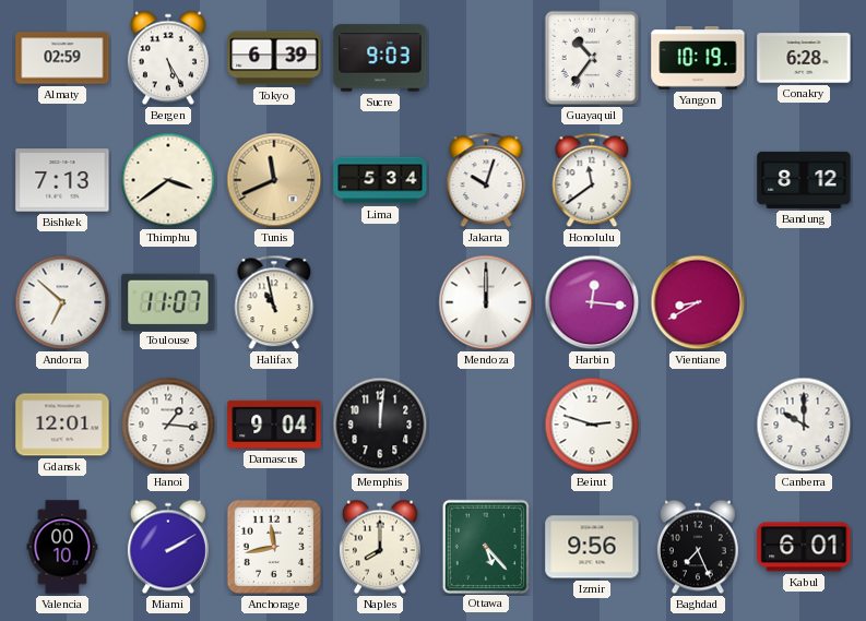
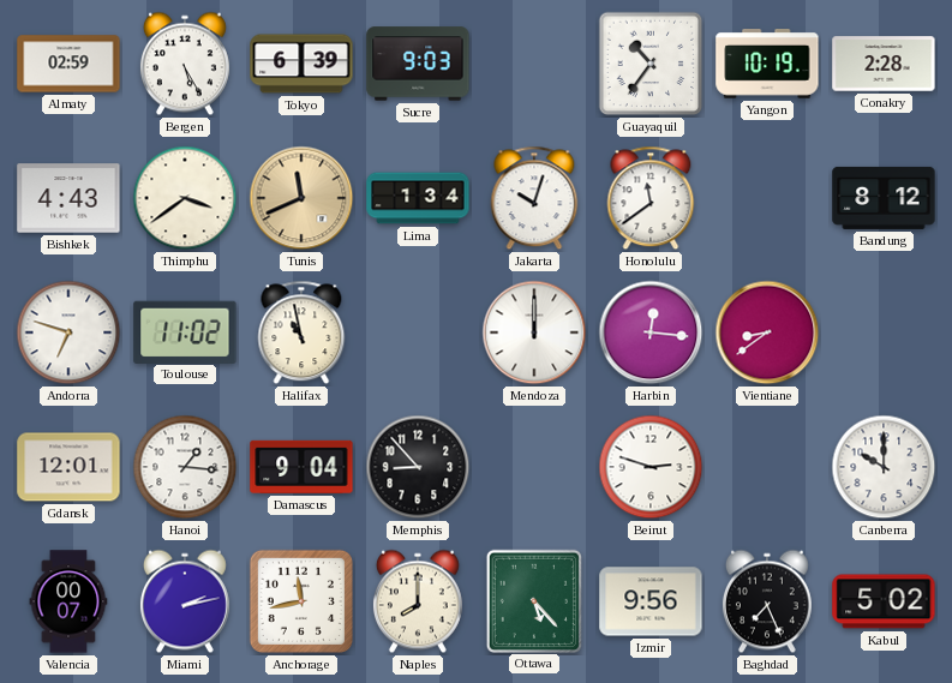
Conakry: 6:28 -> 2:28
Bishkek: 7:13 -> 4:43
Lima: 5:34 -> 1:34
Andorra: 6:52 -> 6:48
Toulouse: 11:07 -> 11:02
Vientiane: 8:40 -> 8:39
Memphis: 12:01 -> 8:53
Valencia: 00:10 -> 00:07
Miami: 2:10 -> 2:13
Kabul: 6:01 -> 5:02
